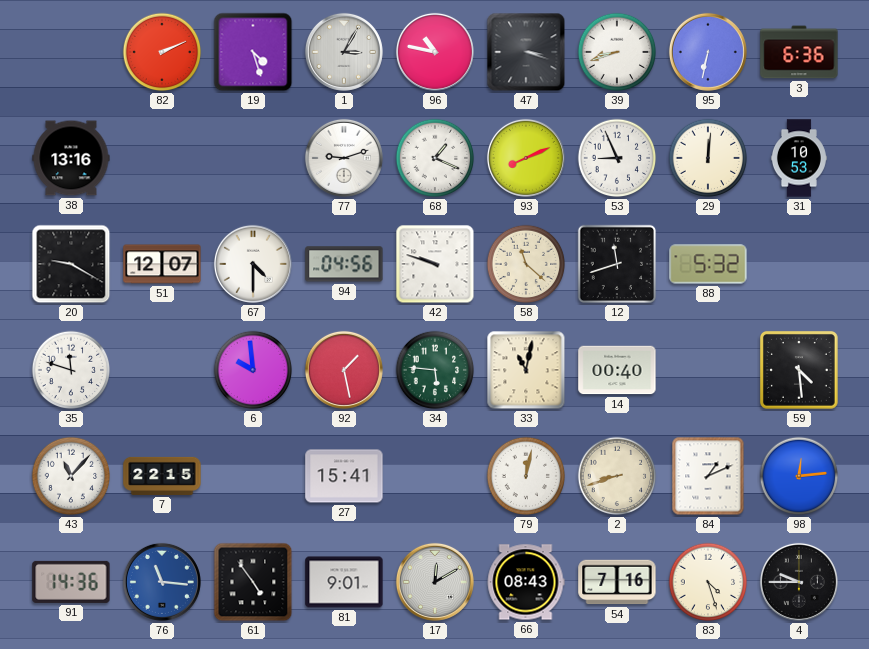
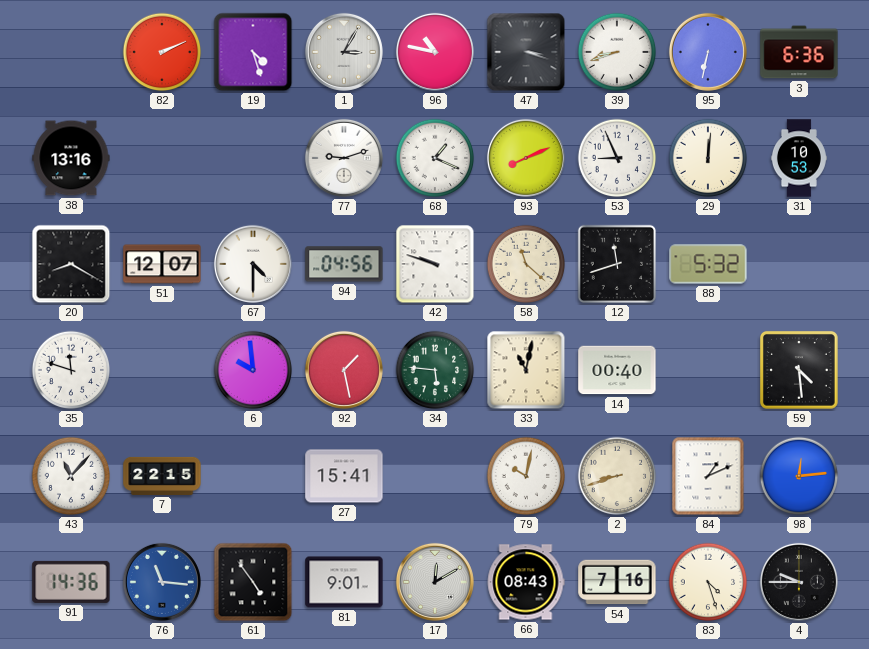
20: 9:20 -> 8:20
79: 12:02 -> 10:02
